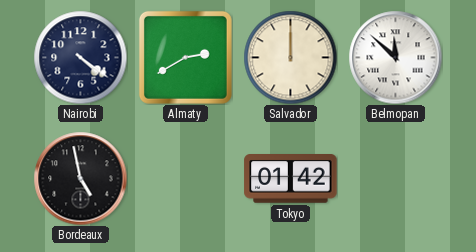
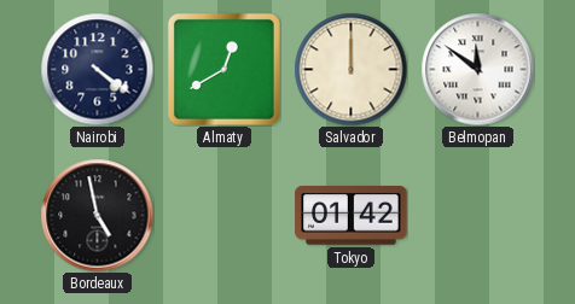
Almaty: 2:40 -> 12:40
Belmopan: 11:52 -> 11:51
